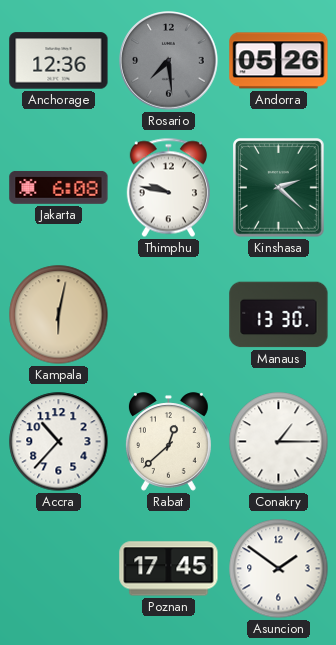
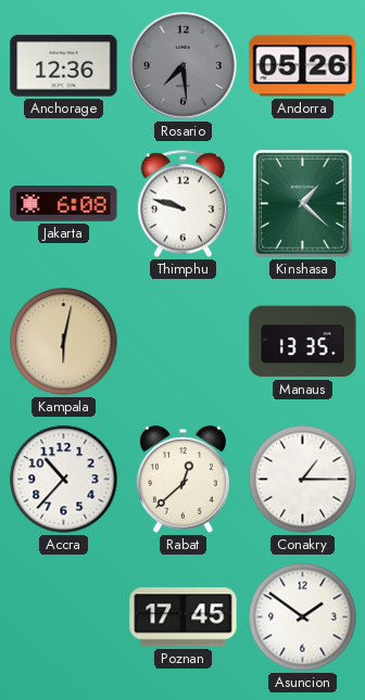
Thimphu: 9:47 -> 9:48
Kinshasa: 2:22 -> 1:22
Manaus: 13:30 -> 13:35
